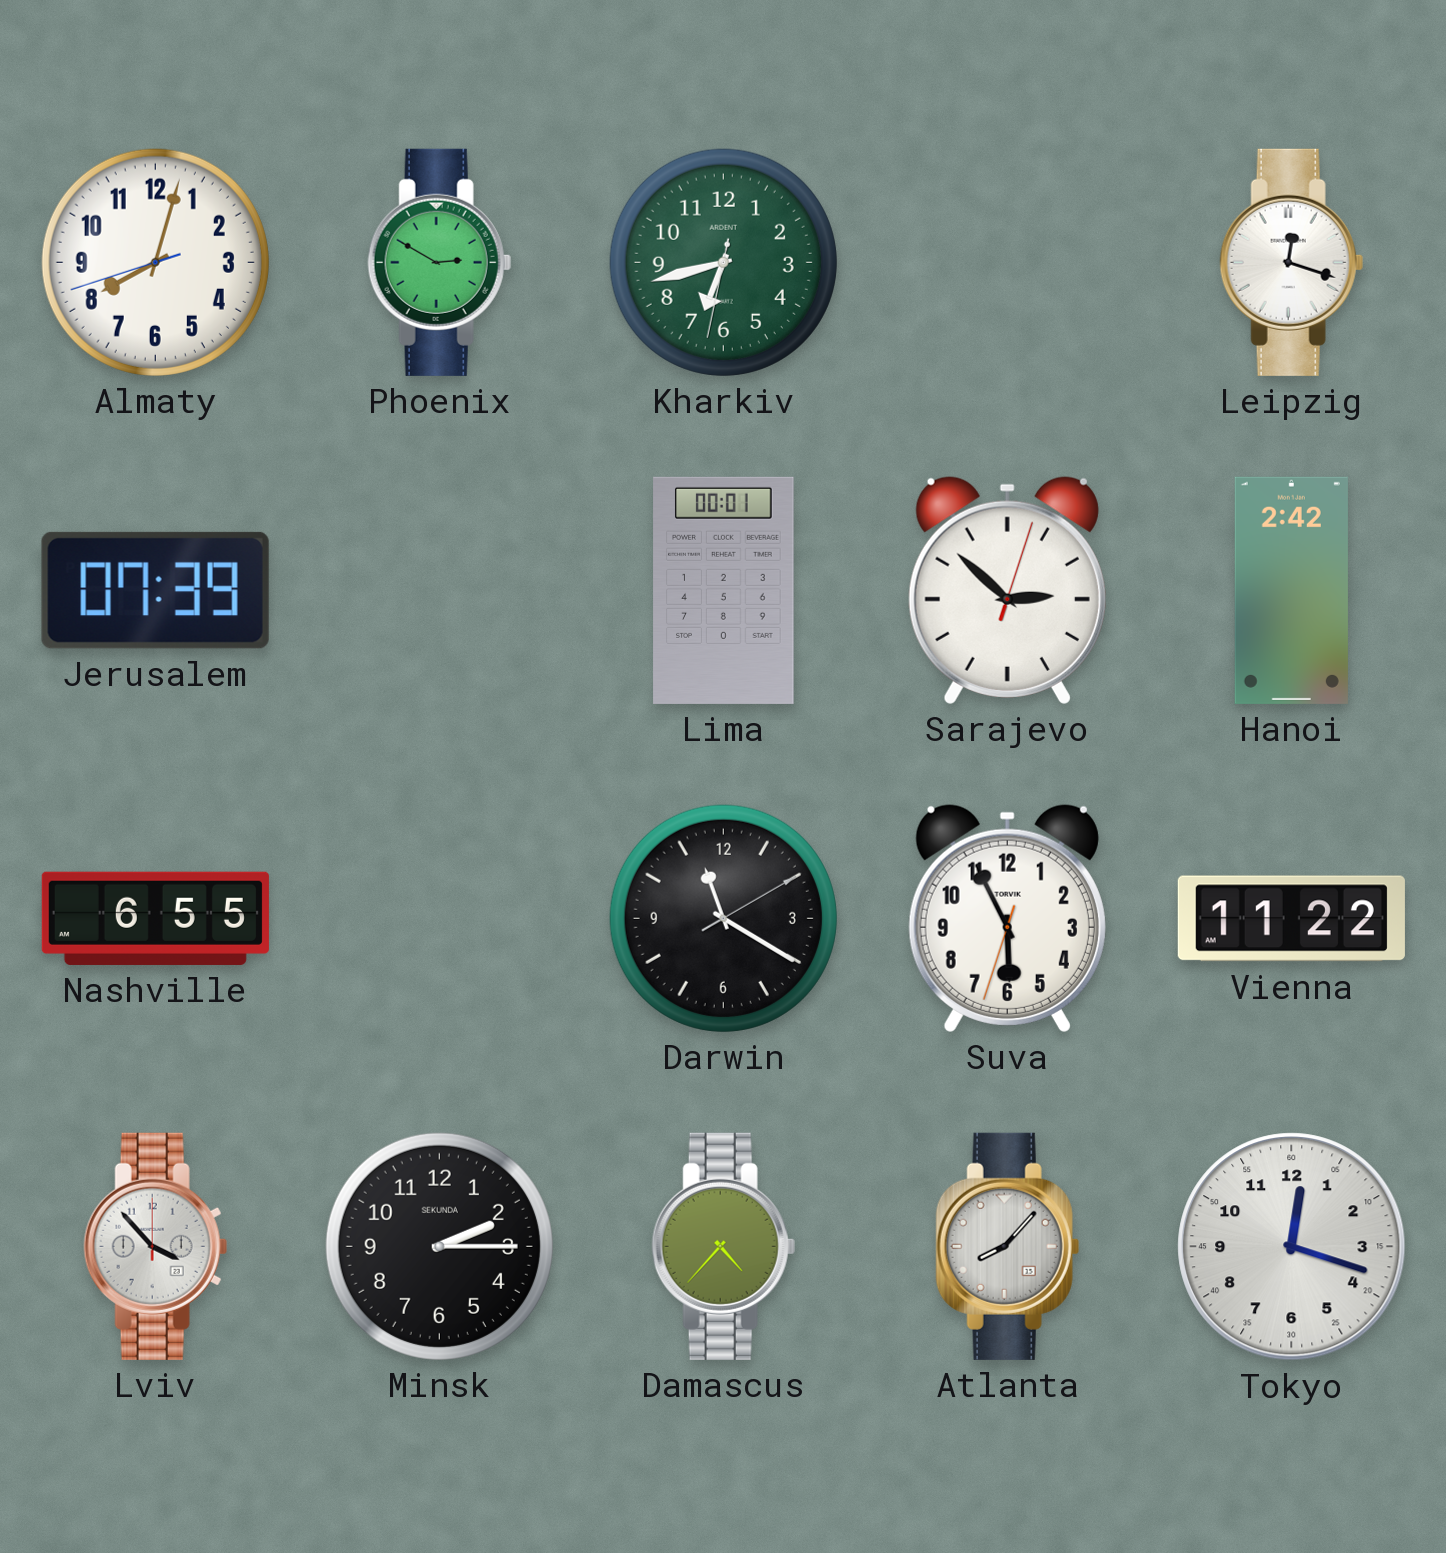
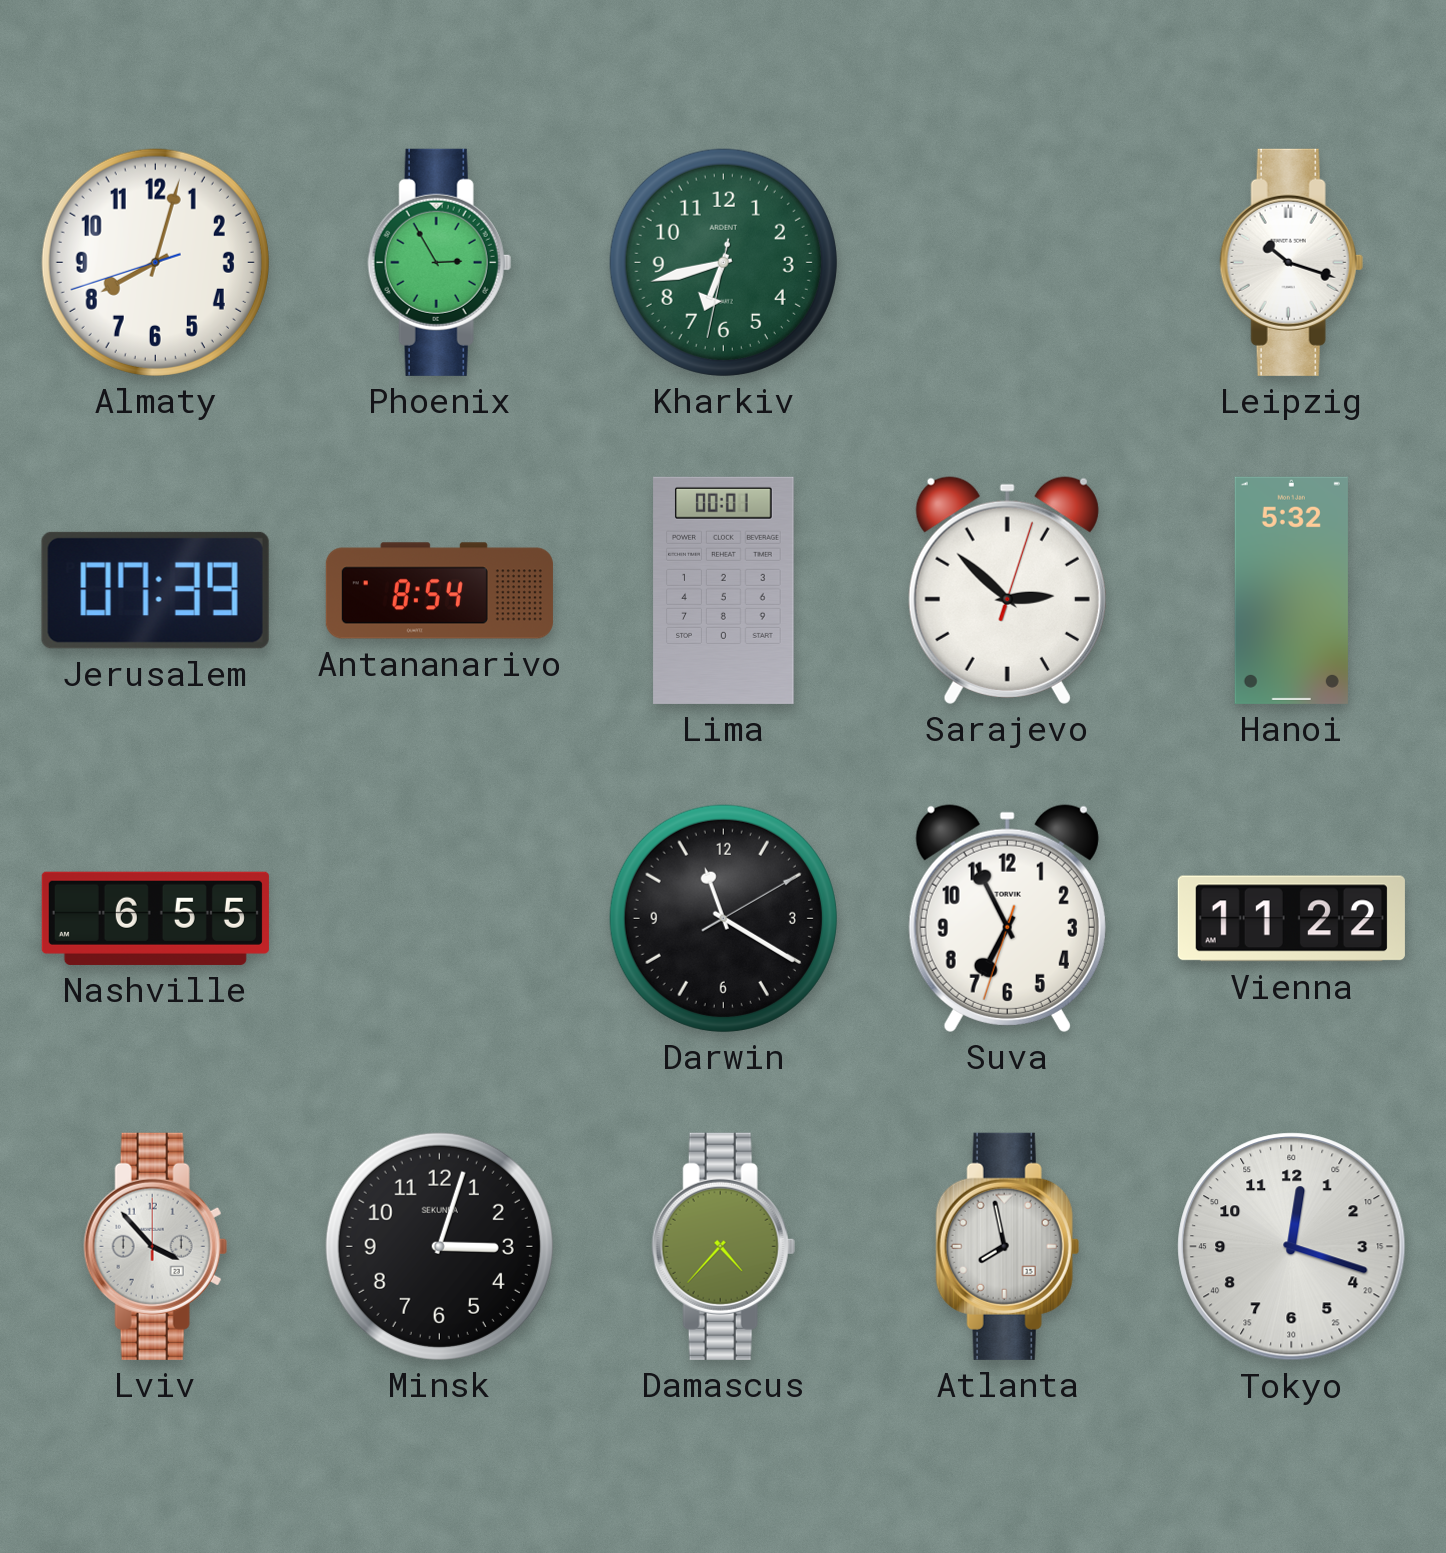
Phoenix: 2:50 -> 2:55
Leipzig: 12:18 -> 10:18
Antananarivo: none -> 8:54
Hanoi: 2:42 -> 5:32
Suva: 5:55 -> 6:55
Minsk: 2:15 -> 3:03
Atlanta: 8:07 -> 7:58
